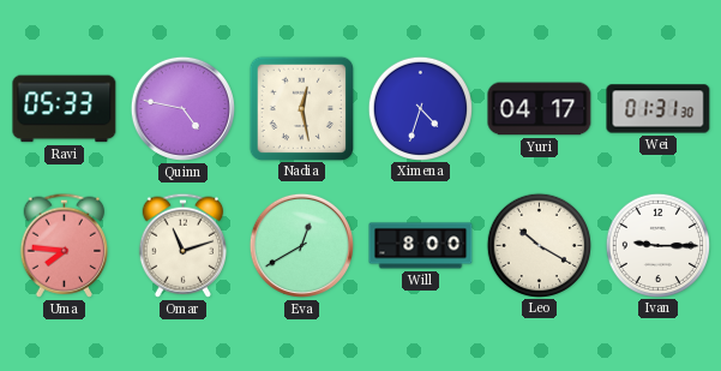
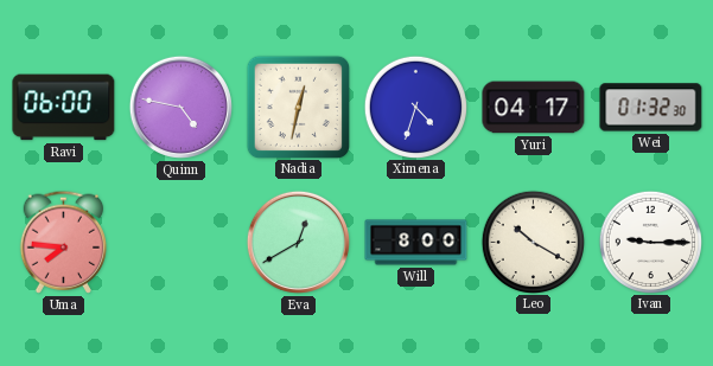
Ravi: 05:33 -> 06:00
Nadia: 12:28 -> 12:32
Wei: 01:31 -> 01:32
Omar: 11:12 -> none
